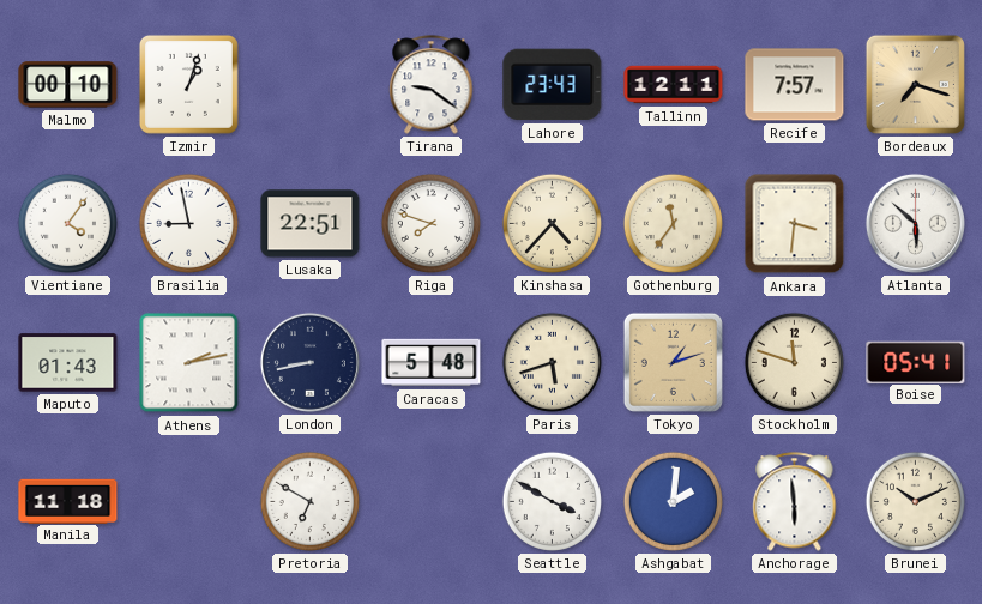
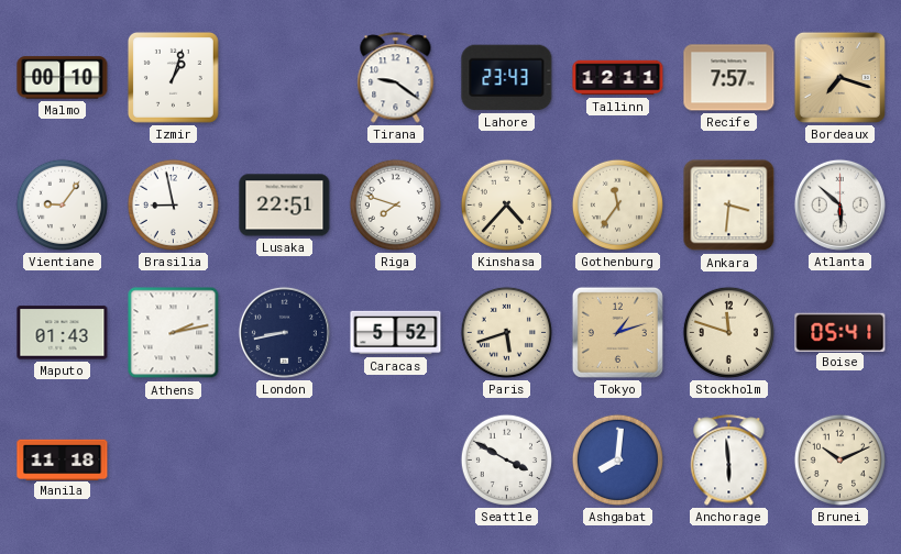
Vientiane: 4:06 -> 9:06
Caracas: 5:48 -> 5:52
Pretoria: 6:50 -> none
Ashgabat: 2:01 -> 8:01
